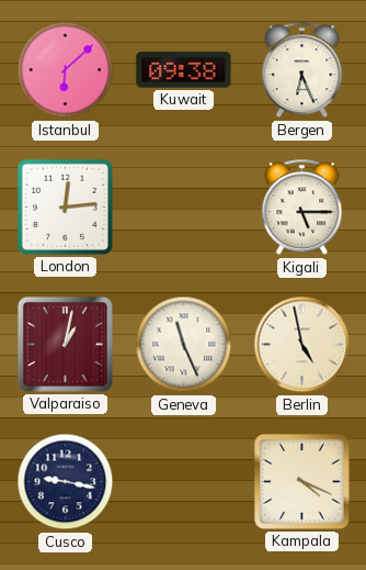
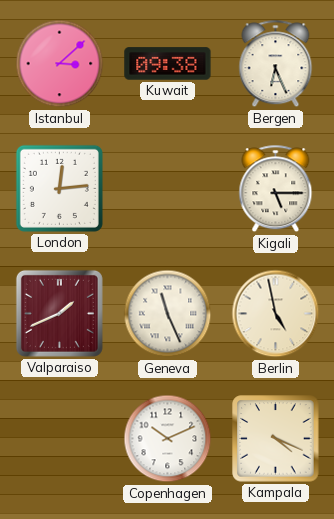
Istanbul: 6:08 -> 3:08
Valparaiso: 1:02 -> 1:41
Cusco: 9:17 -> none
Copenhagen: none -> 10:11
